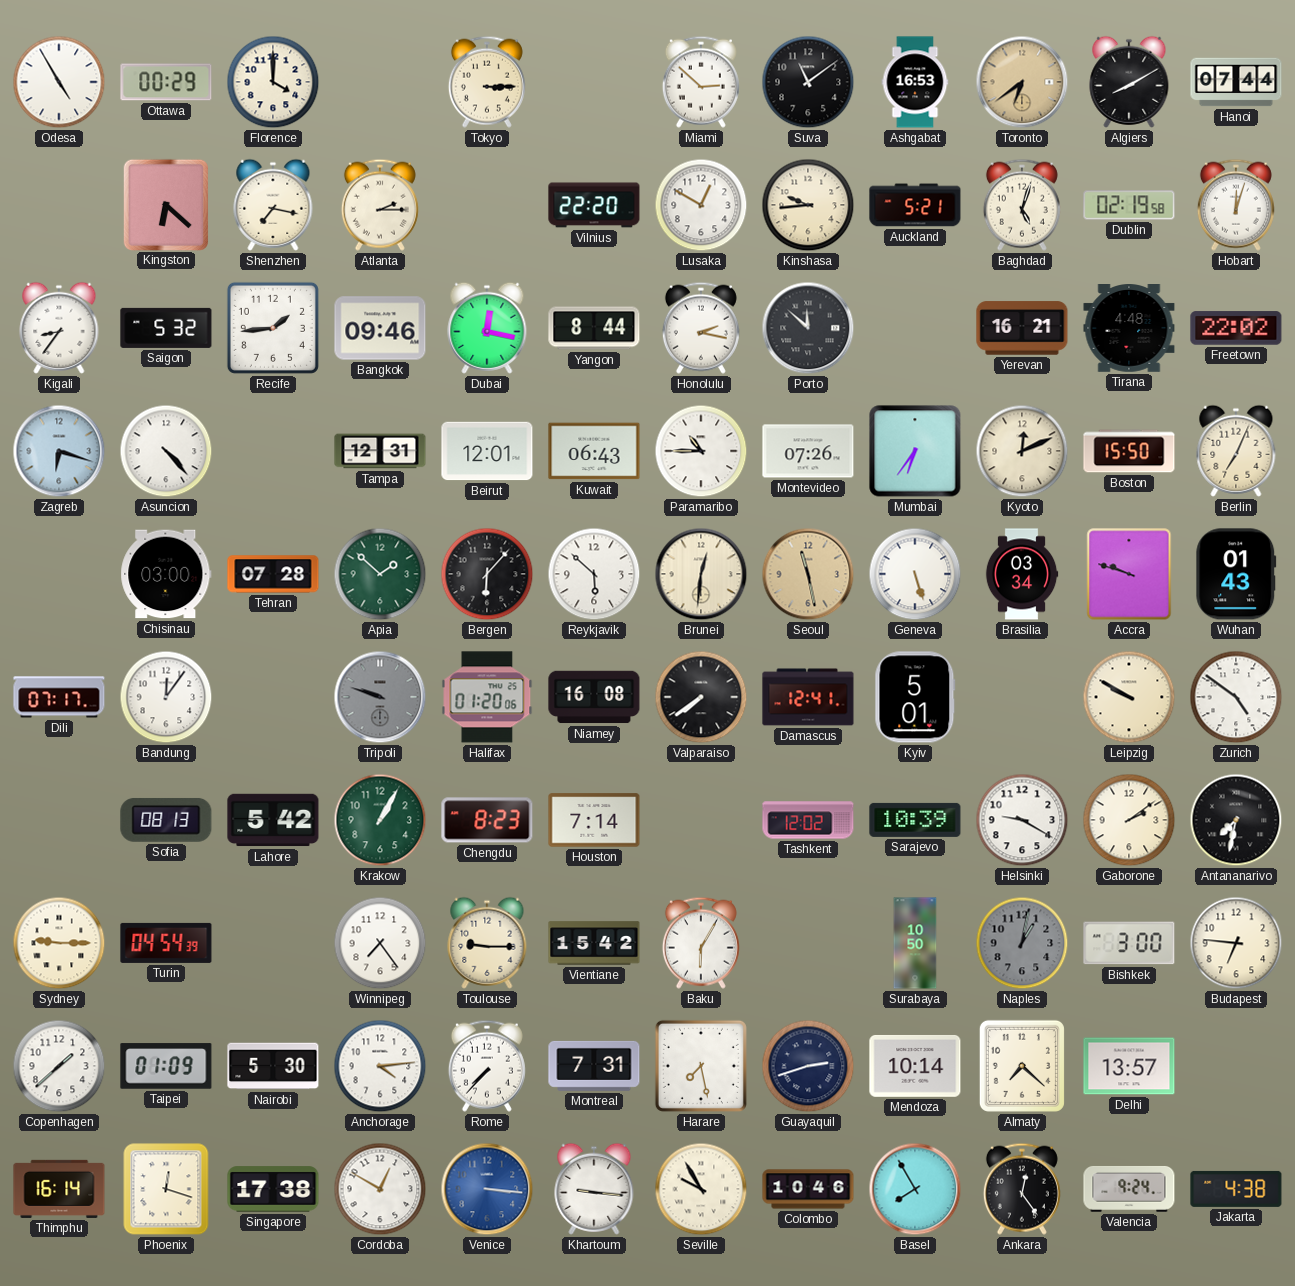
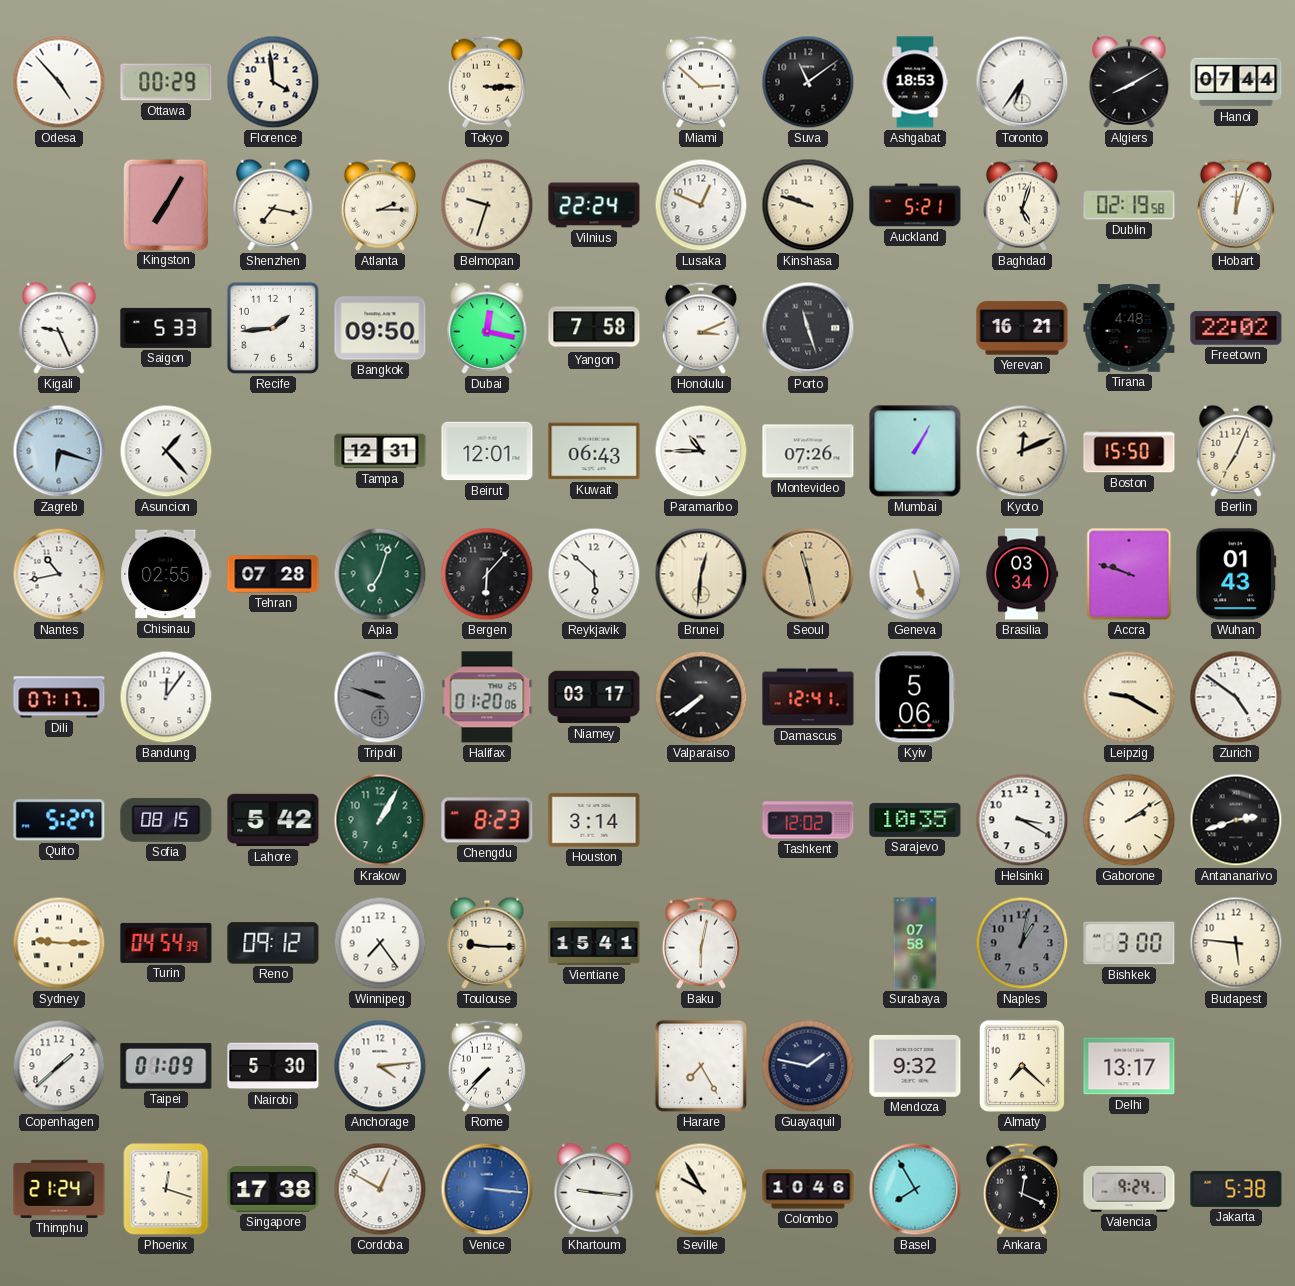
Odesa: 4:55 -> 4:53
Florence: 4:00 -> 3:59
Ashgabat: 16:53 -> 18:53
Toronto: 6:39 -> 6:36
Toronto dial: champagne -> white
Kingston: 6:22 -> 7:05
Belmopan: none -> 9:33
Vilnius: 22:20 -> 22:24
Lusaka: 12:50 -> 12:49
Kinshasa: 9:44 -> 9:48
Kigali: 8:36 -> 9:26
Saigon: 5:32 -> 5:33
Bangkok: 09:46 -> 09:50
Yangon: 8:44 -> 7:58
Honolulu: 2:17 -> 3:11
Porto: 11:52 -> 11:27
Asuncion: 4:23 -> 1:23
Mumbai: 6:36 -> 1:05
Nantes: none -> 10:43
Chisinau: 03:00 -> 02:55
Apia: 1:52 -> 7:03
Niamey: 16:08 -> 03:17
Kyiv: 5:01 -> 5:06
Leipzig: 9:50 -> 9:20
Quito: none -> 5:27
Sofia: 08:13 -> 08:15
Houston: 7:14 -> 3:14
Sarajevo: 10:39 -> 10:35
Helsinki: 9:20 -> 3:20
Antananarivo: 7:32 -> 2:42
Reno: none -> 09:12
Vientiane: 15:42 -> 15:41
Baku: 6:05 -> 6:02
Surabaya: 10:50 -> 07:58
Budapest: 6:46 -> 5:46
Montreal: 7:31 -> none
Harare: 7:28 -> 7:25
Guayaquil: 2:42 -> 1:47
Mendoza: 10:14 -> 9:32
Delhi: 13:57 -> 13:17
Thimphu: 16:14 -> 21:24
Ankara: 12:24 -> 12:19
Jakarta: 4:38 -> 5:38
